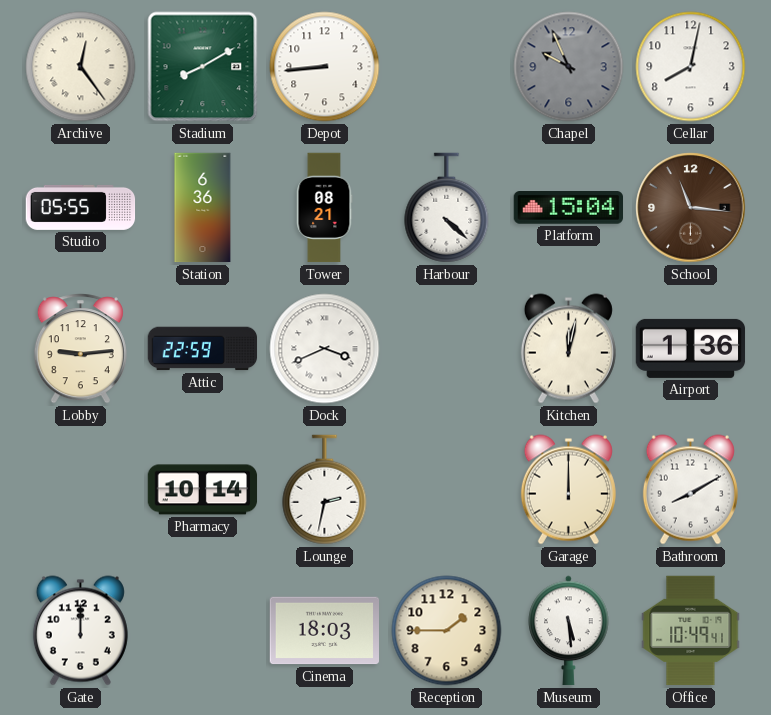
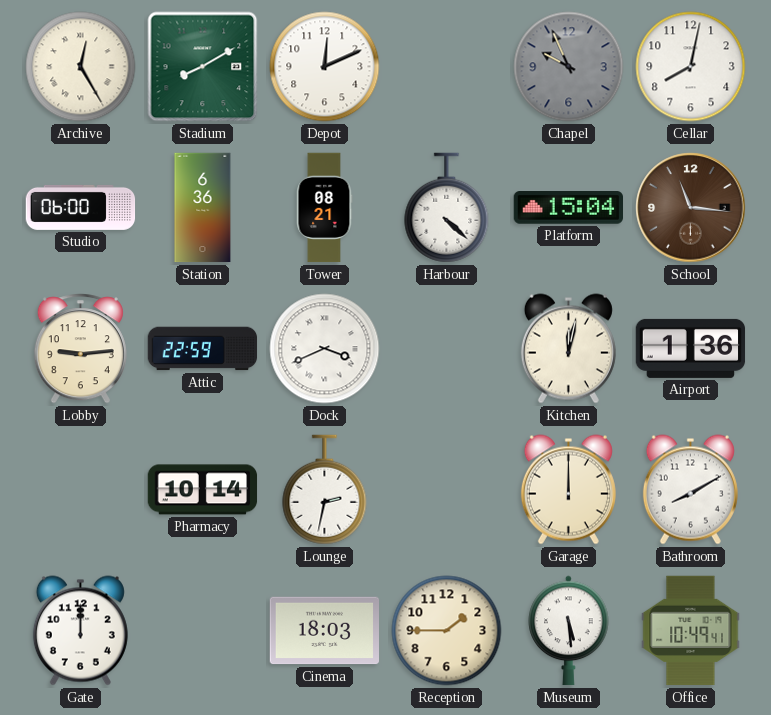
Archive: 12:24 -> 12:25
Depot: 8:44 -> 12:11
Studio: 05:55 -> 06:00
